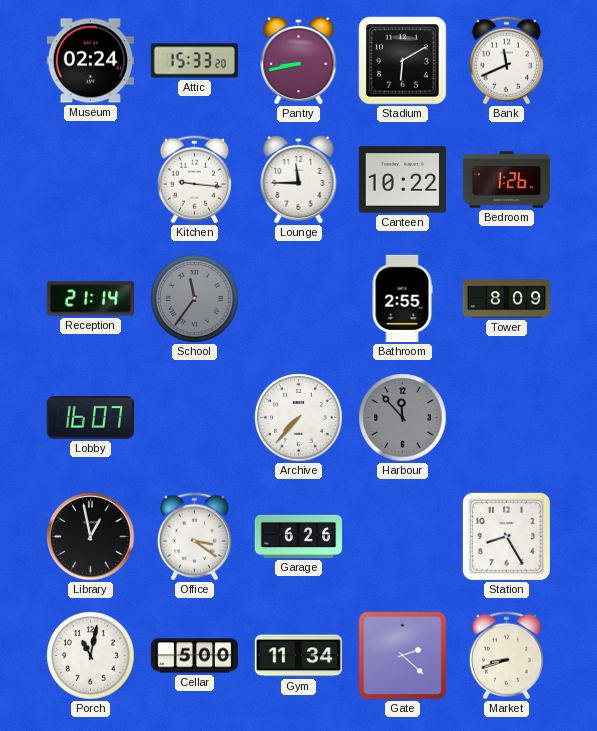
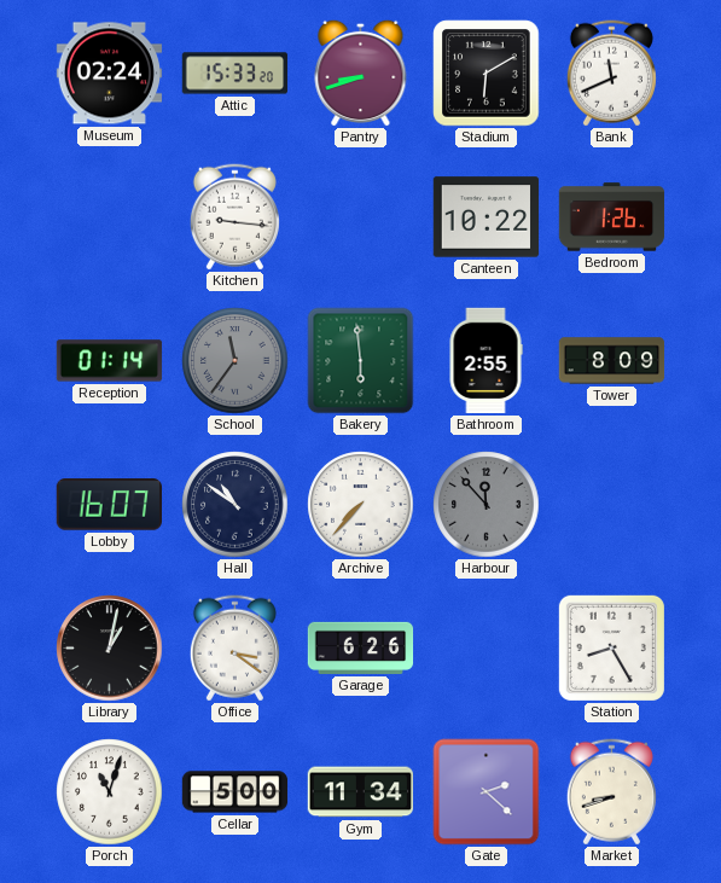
Pantry: 8:43 -> 8:42
Lounge: 11:45 -> none
Reception: 21:14 -> 01:14
Bakery: none -> 5:59
Hall: none -> 10:51
Library: 12:58 -> 1:02
Porch: 11:02 -> 11:03
